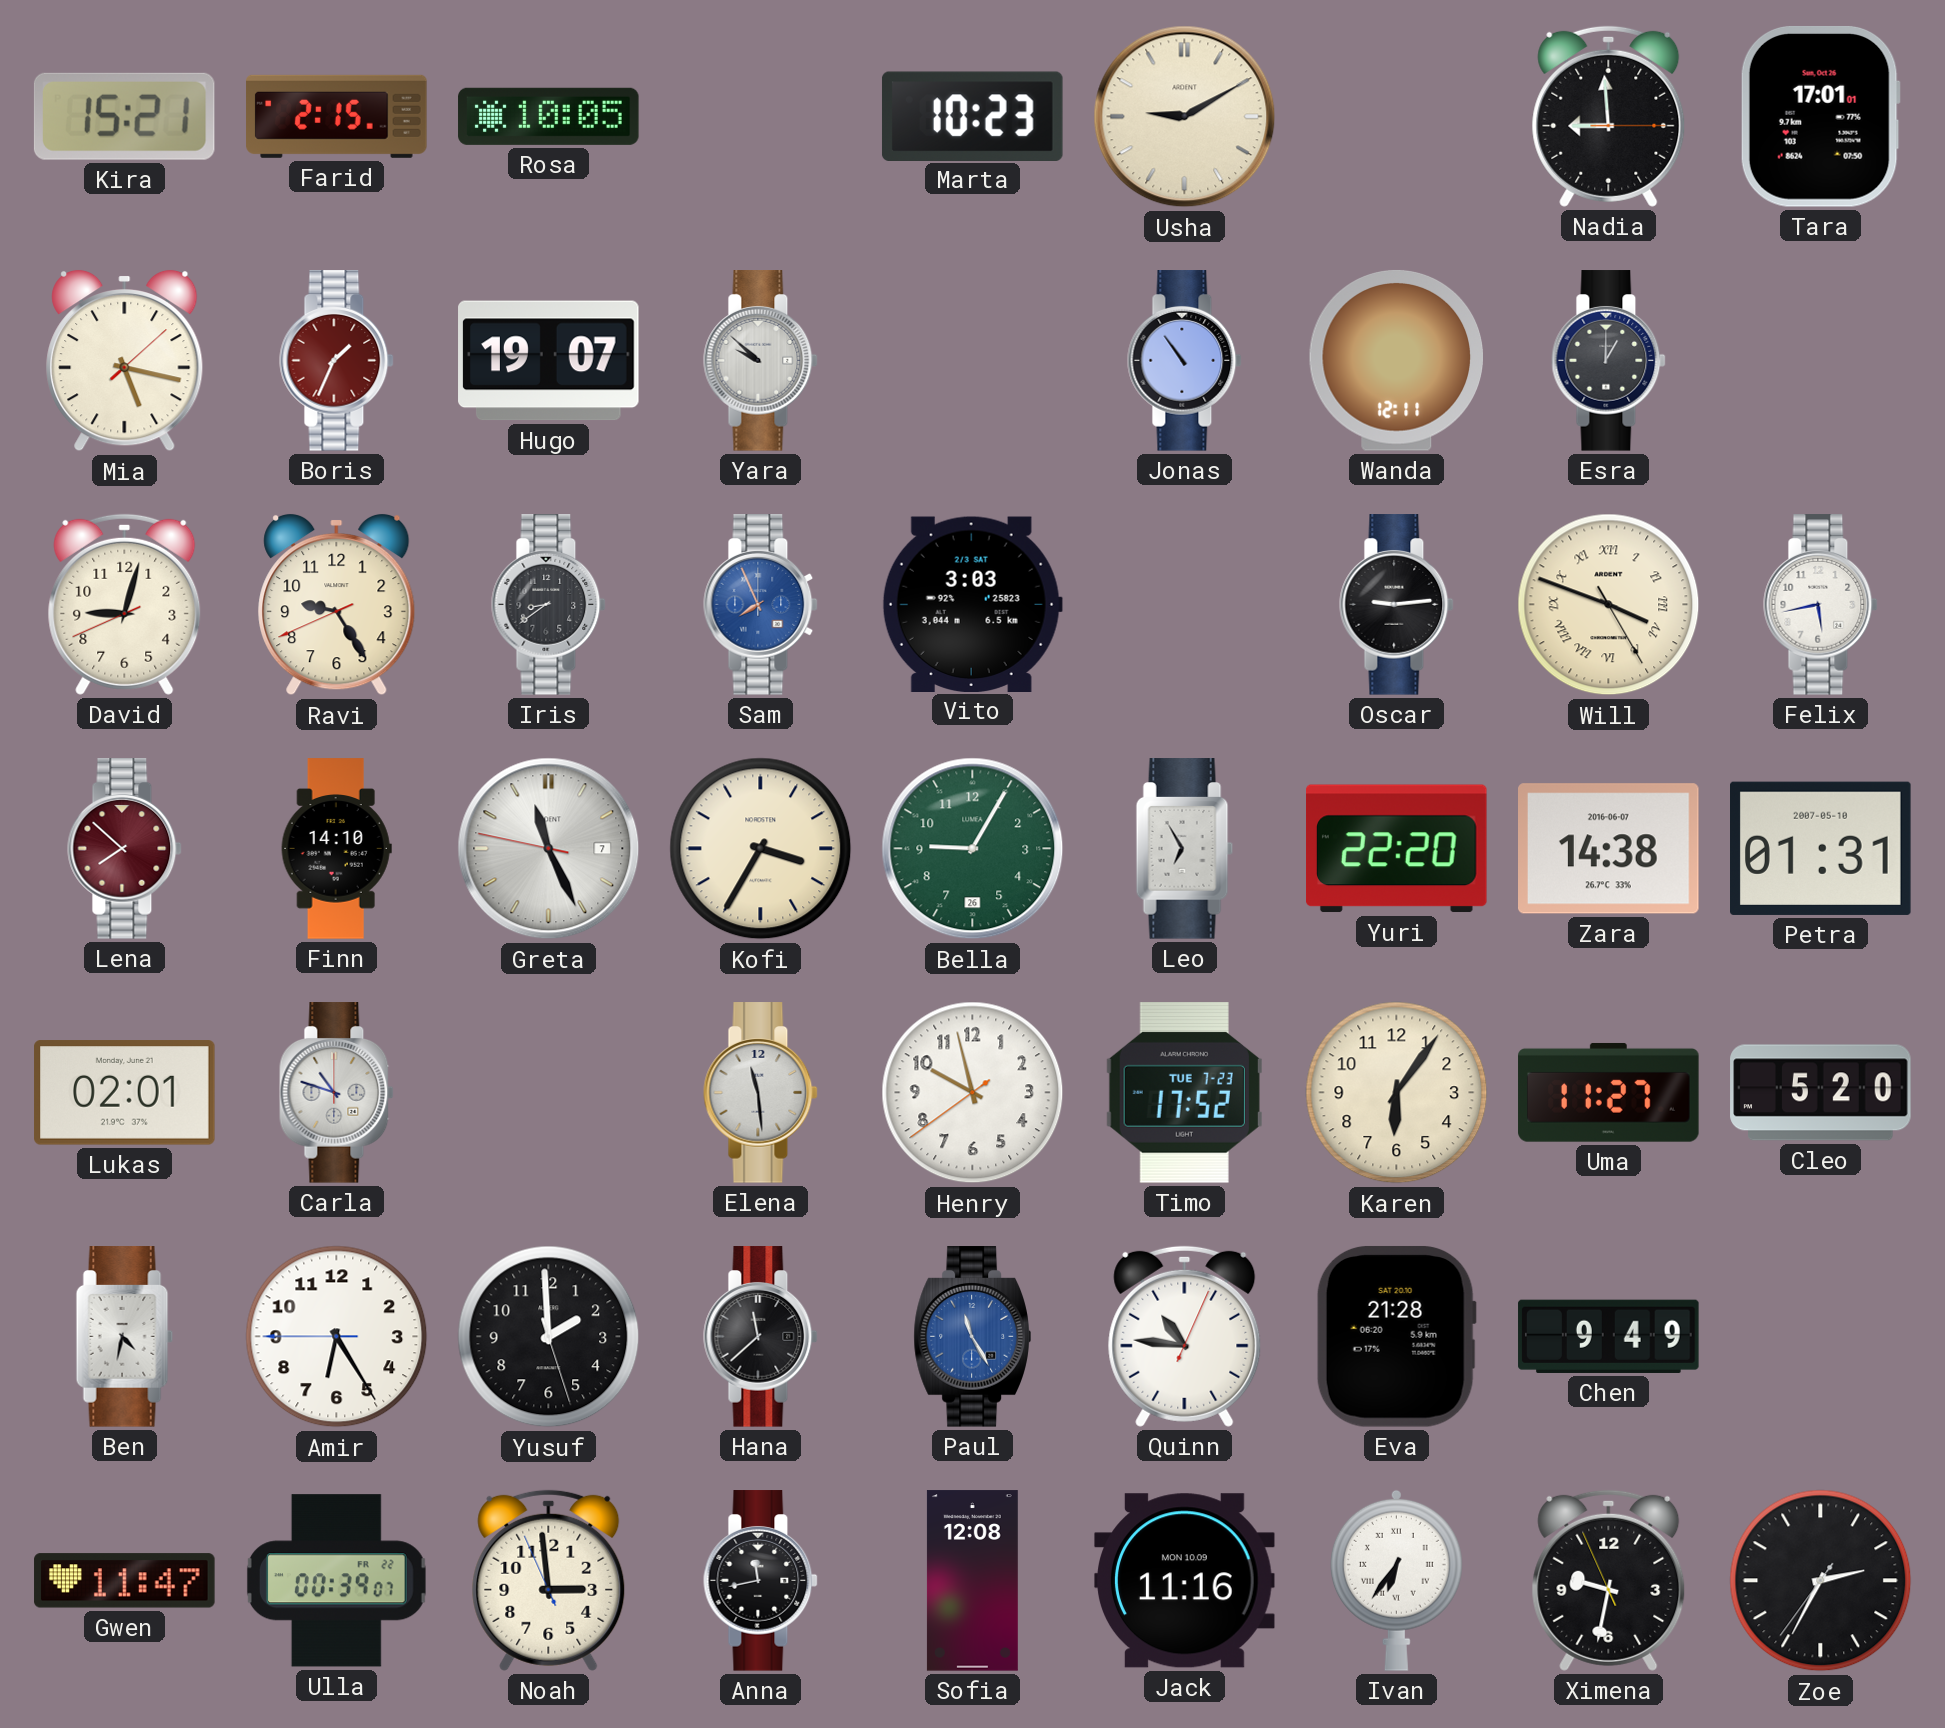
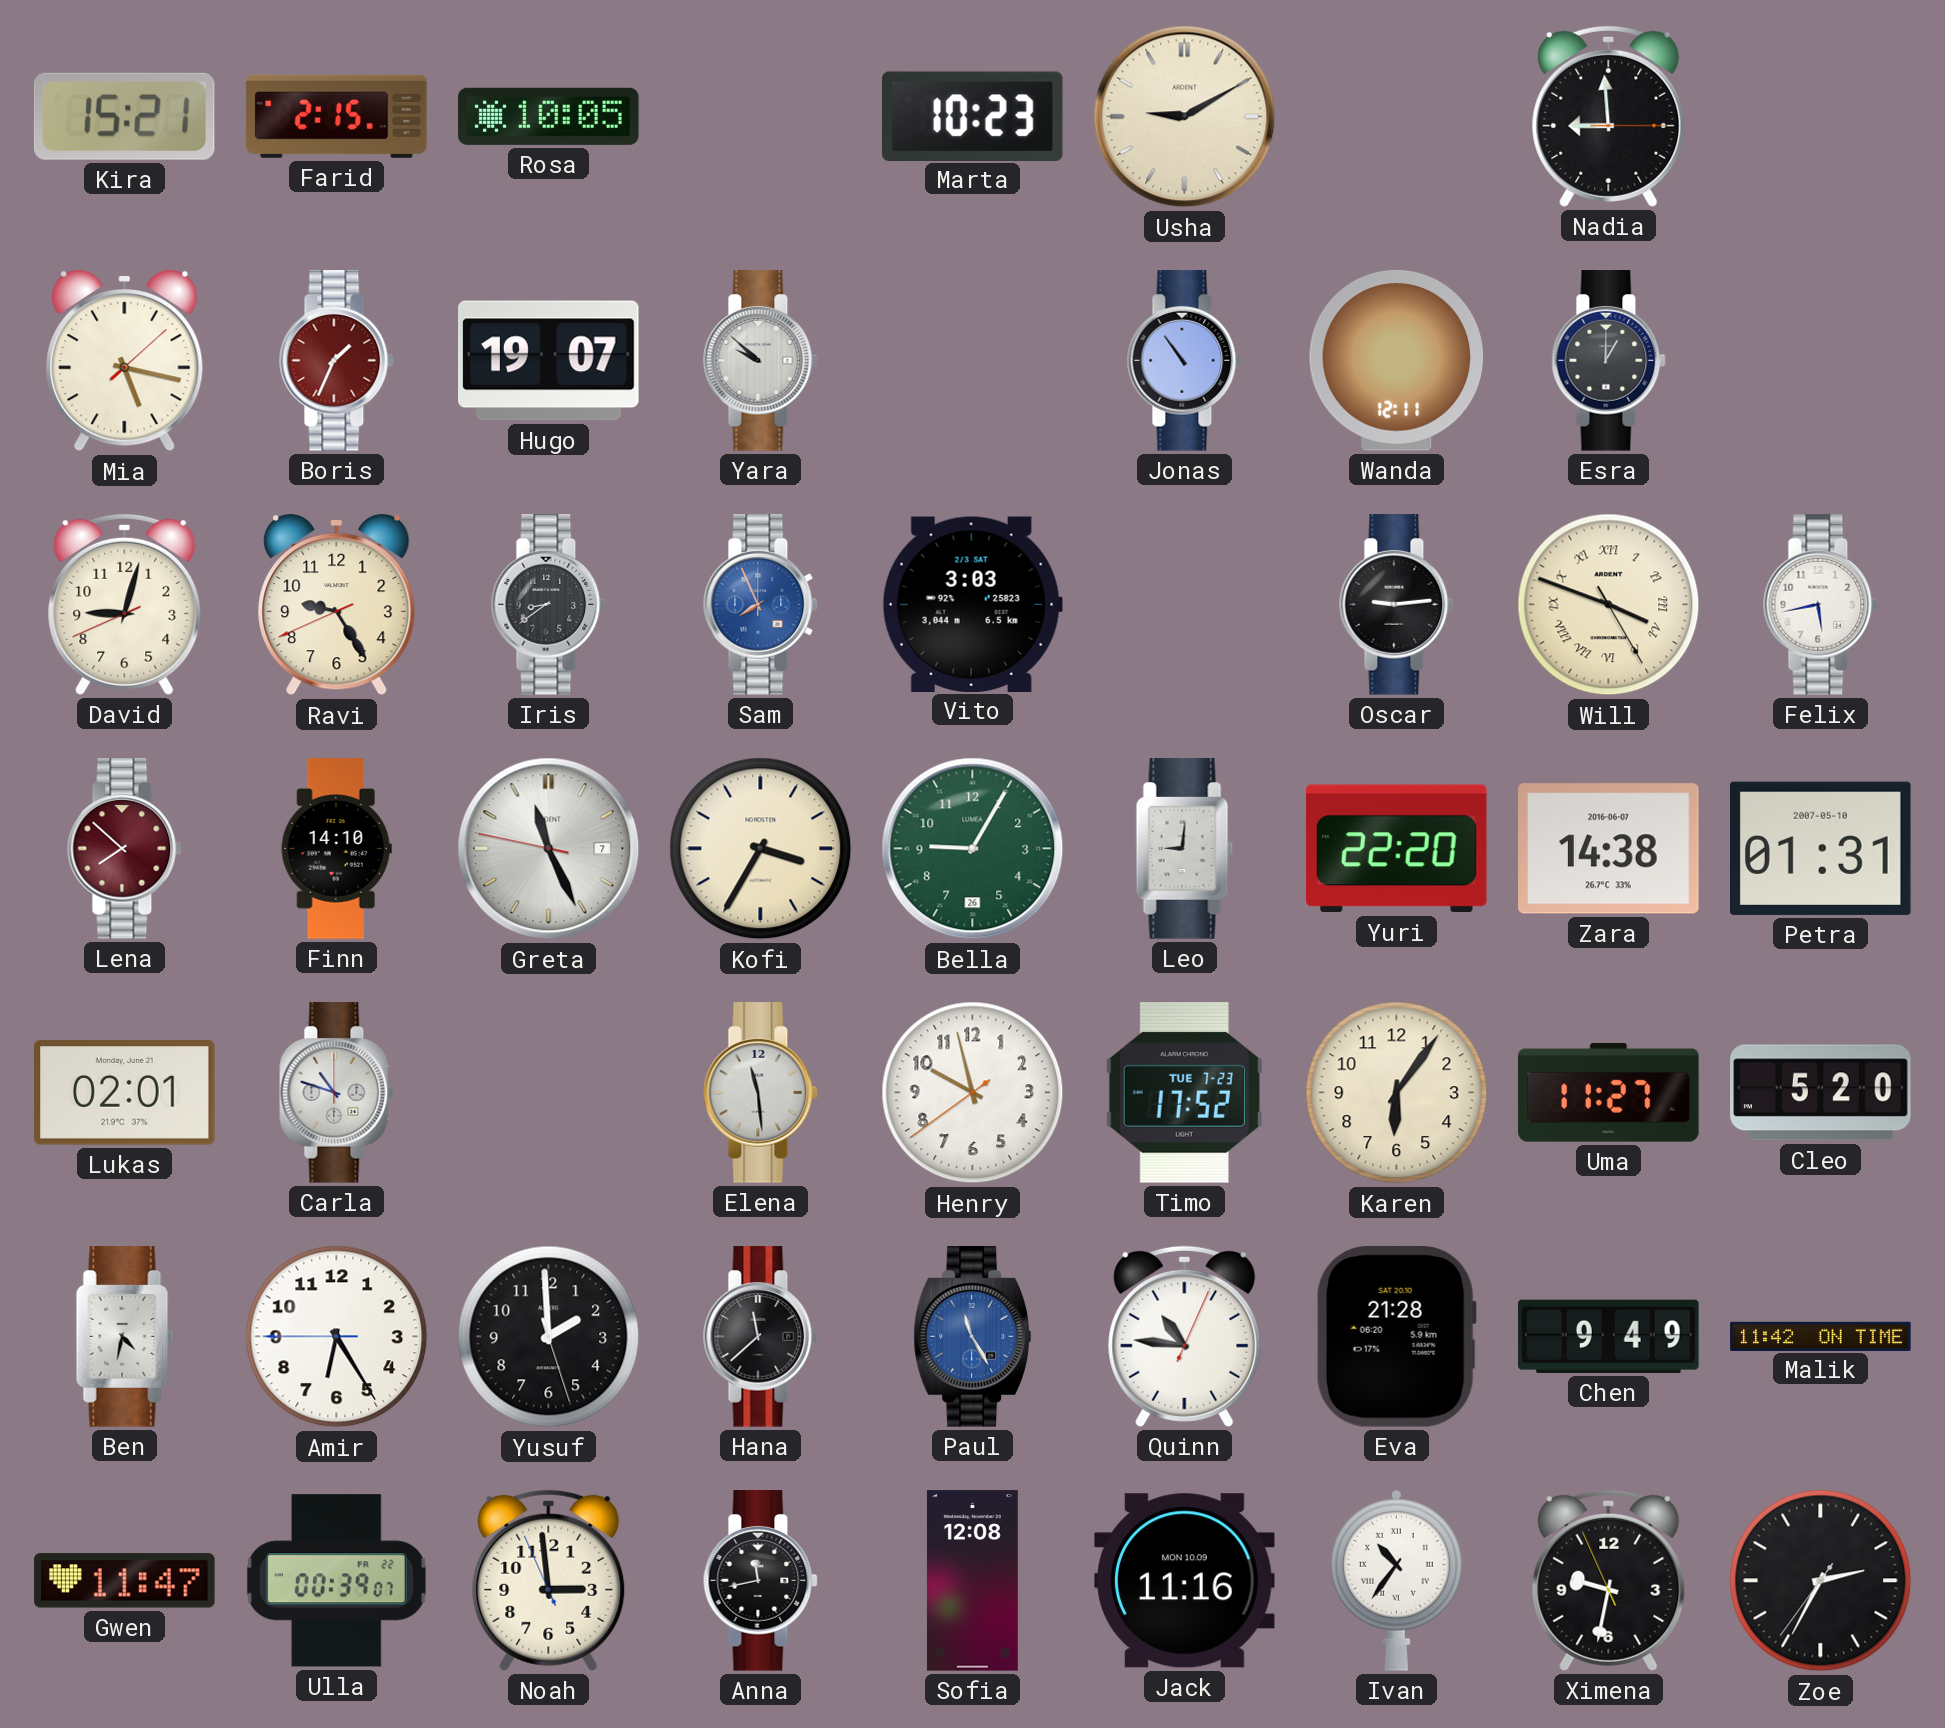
Tara: 17:01 -> none
Leo: 6:55 -> 9:01
Malik: none -> 11:42
Ivan: 6:36 -> 10:36
